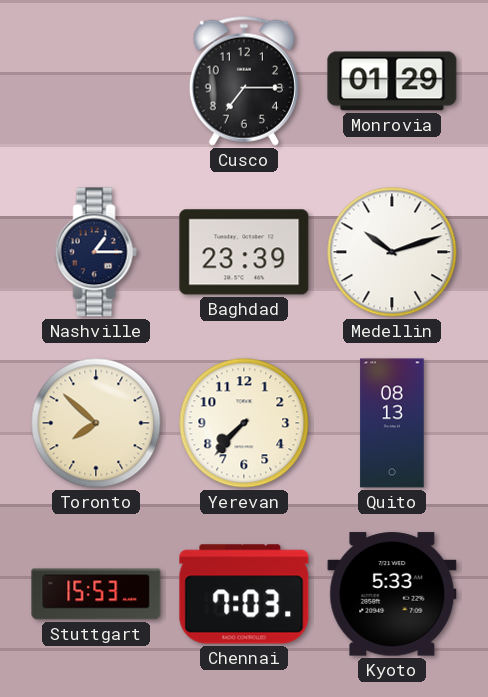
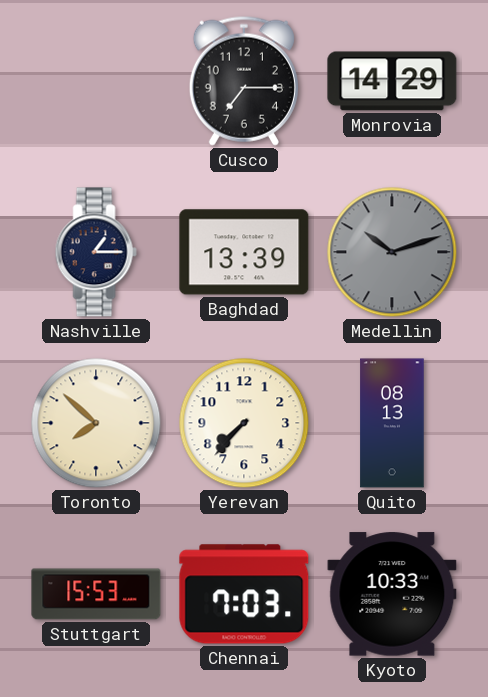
Monrovia: 01:29 -> 14:29
Baghdad: 23:39 -> 13:39
Medellin dial: white -> grey
Kyoto: 5:33 -> 10:33
